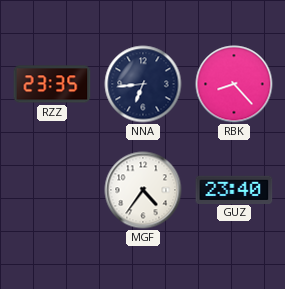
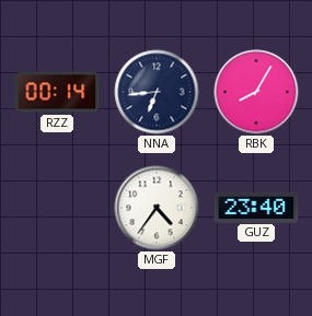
RZZ: 23:35 -> 00:14
RBK: 8:23 -> 8:05
